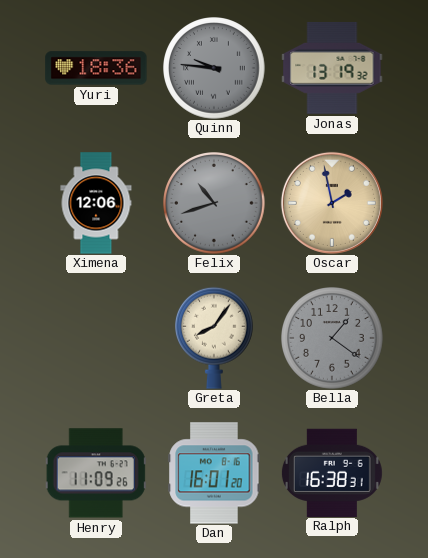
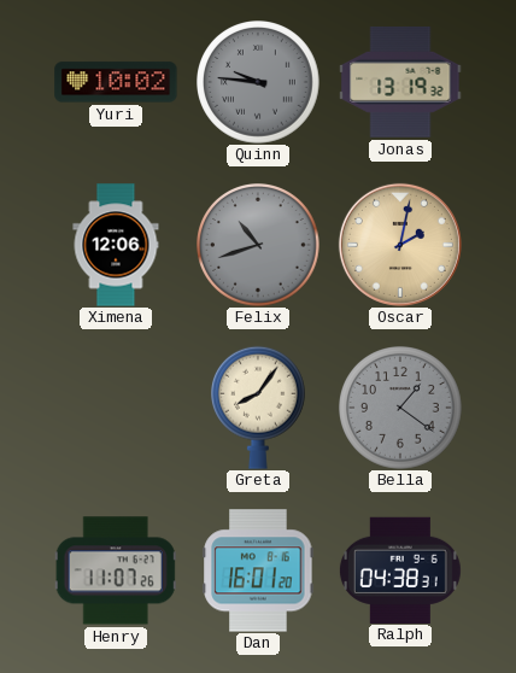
Yuri: 18:36 -> 10:02
Oscar: 1:58 -> 2:02
Henry: 11:09 -> 11:07
Ralph: 16:38 -> 04:38
